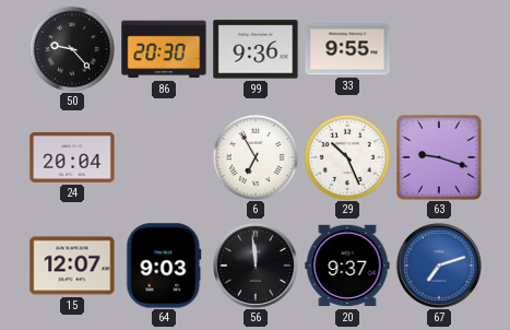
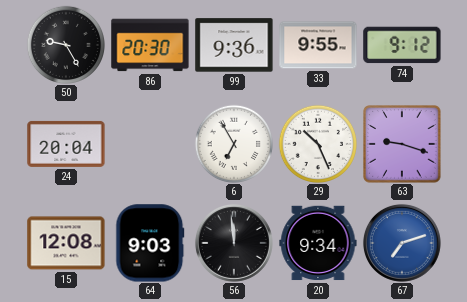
50: 9:23 -> 9:25
74: none -> 9:12
15: 12:07 -> 12:08
20: 9:37 -> 9:34
